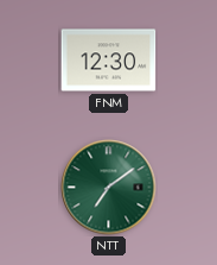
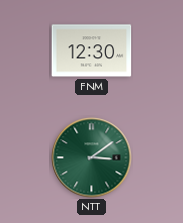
NTT: 7:09 -> 3:09
